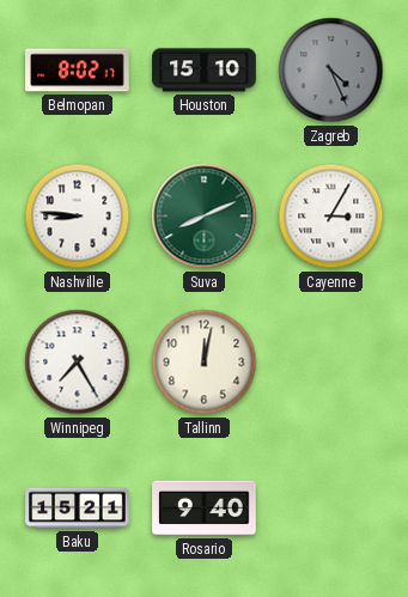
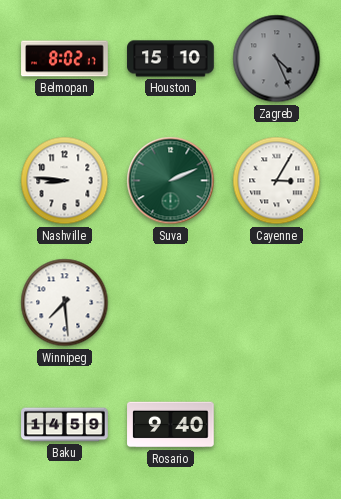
Suva: 8:11 -> 2:11
Winnipeg: 7:25 -> 7:29
Tallinn: 12:02 -> none
Baku: 15:21 -> 14:59
